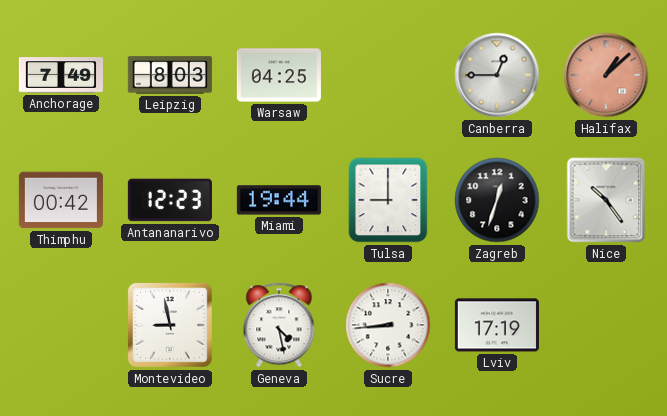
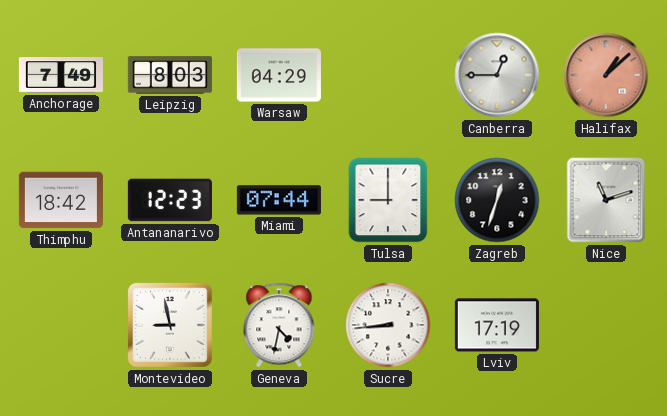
Warsaw: 04:25 -> 04:29
Thimphu: 00:42 -> 18:42
Miami: 19:44 -> 07:44
Nice: 10:24 -> 11:12
Geneva: 4:28 -> 4:32
